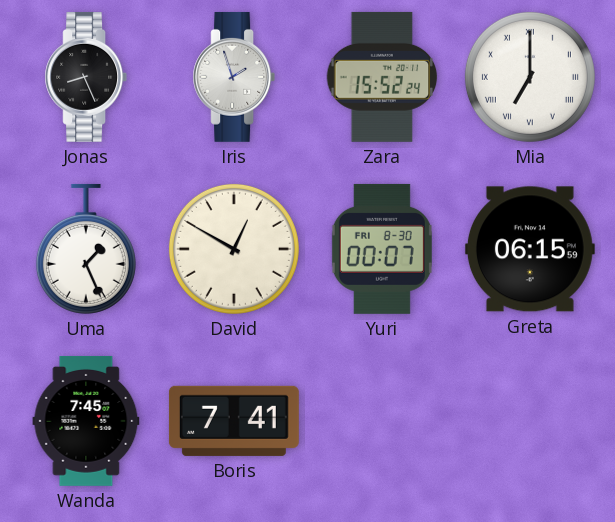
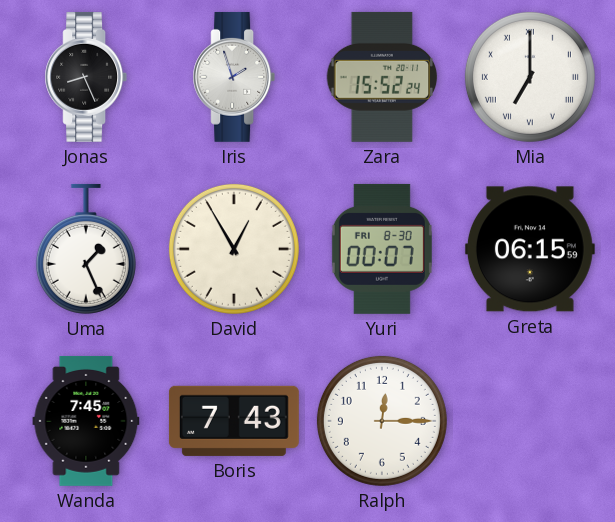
David: 12:50 -> 12:55
Boris: 7:41 -> 7:43
Ralph: none -> 12:15
